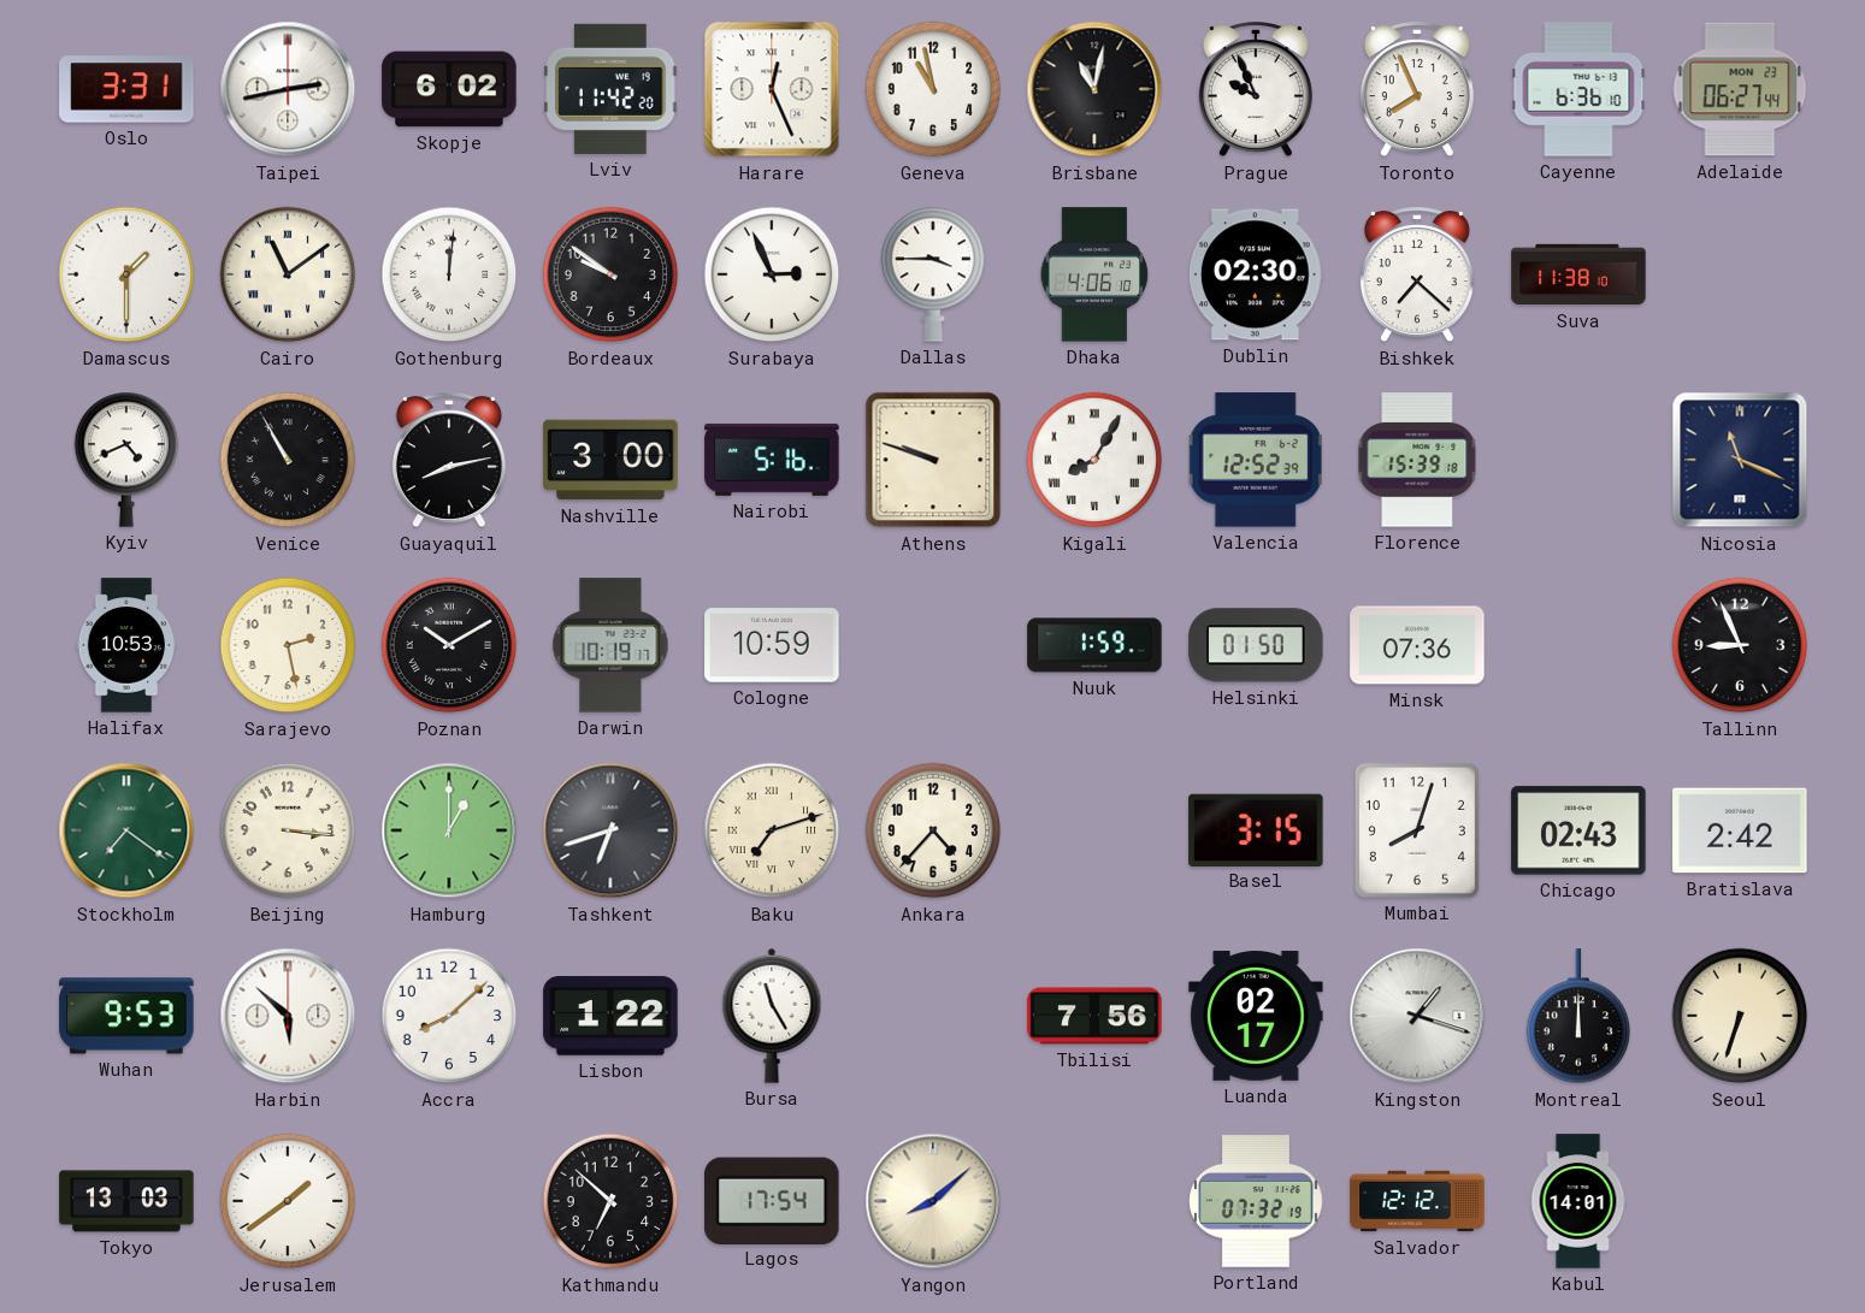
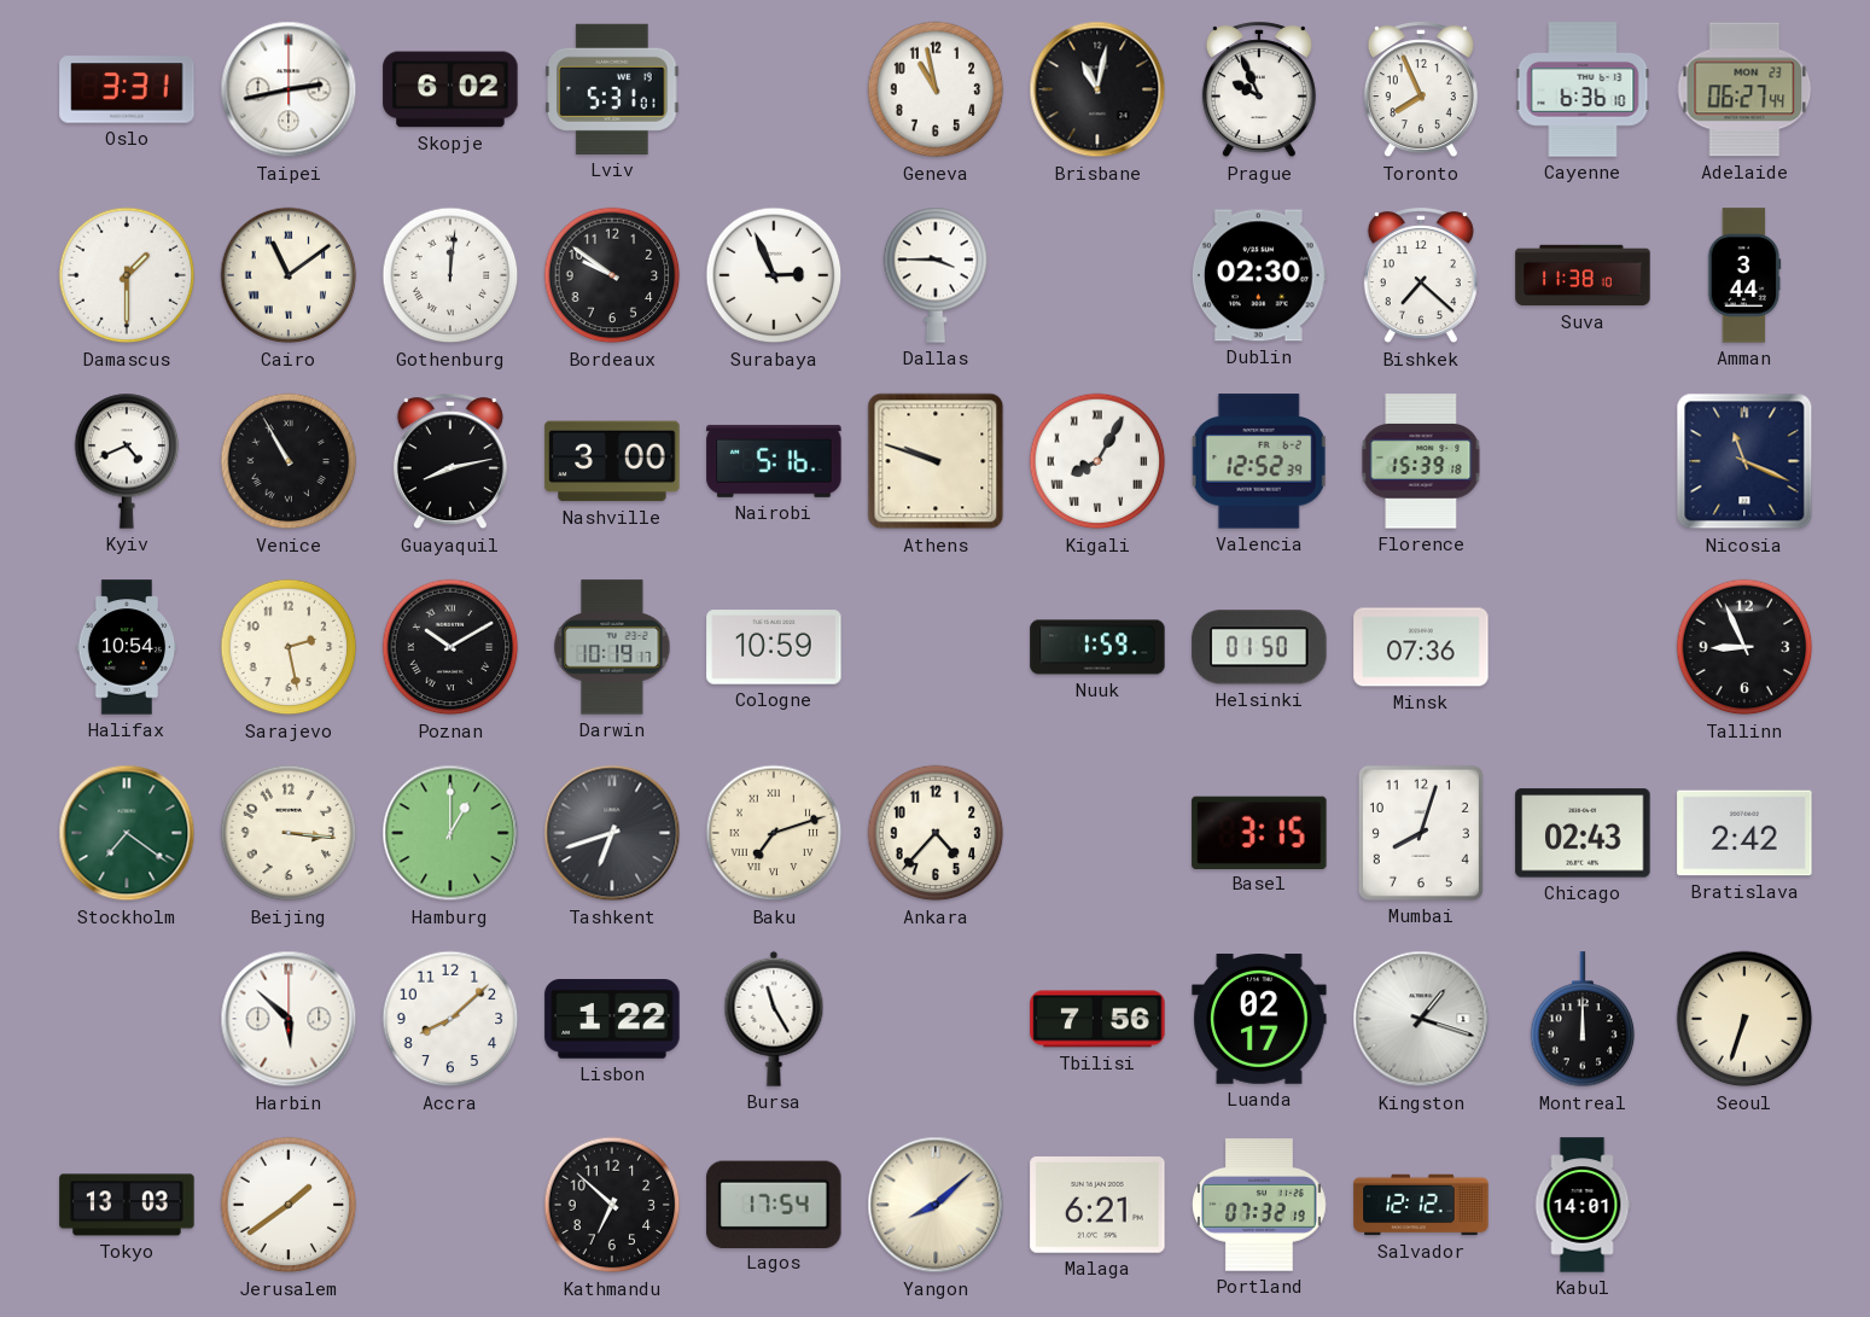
Lviv: 11:42 -> 5:31
Harare: 12:26 -> none
Dhaka: 4:06 -> none
Amman: none -> 3:44
Halifax: 10:53 -> 10:54
Wuhan: 9:53 -> none
Malaga: none -> 6:21
